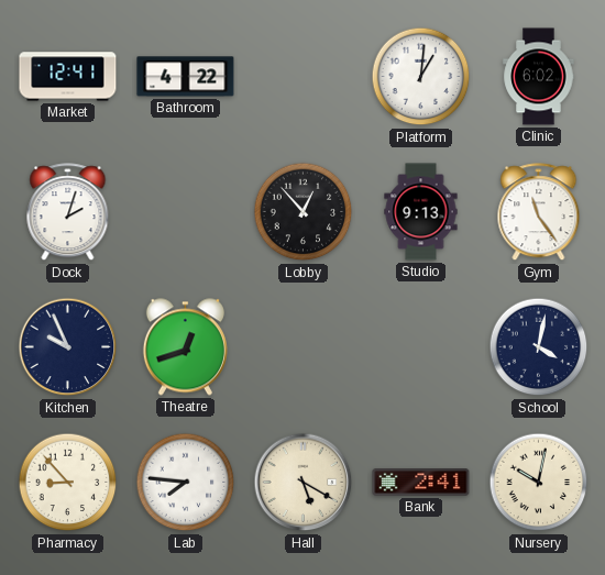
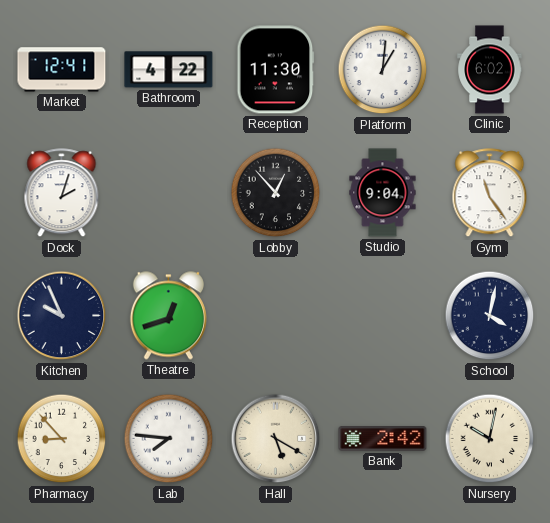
Reception: none -> 11:30
Studio: 9:13 -> 9:04
Bank: 2:41 -> 2:42
